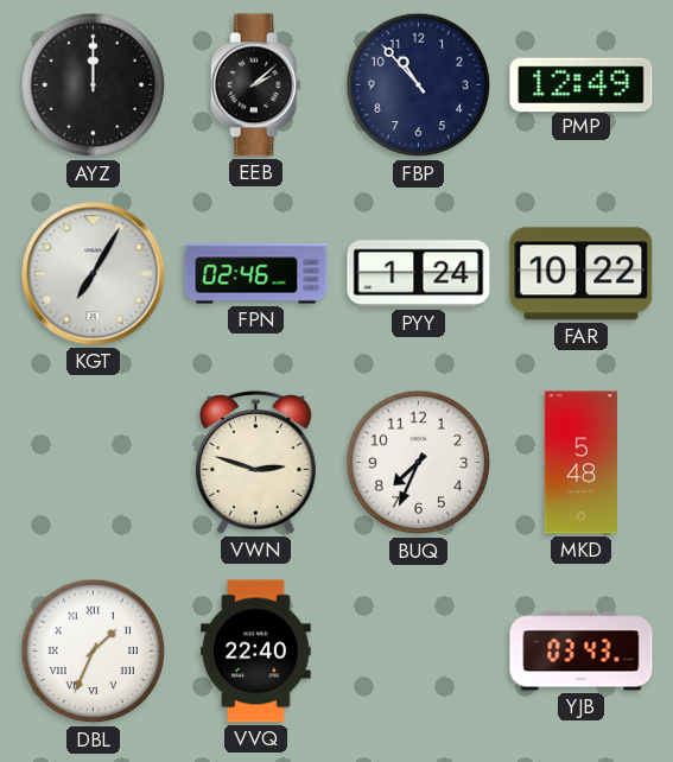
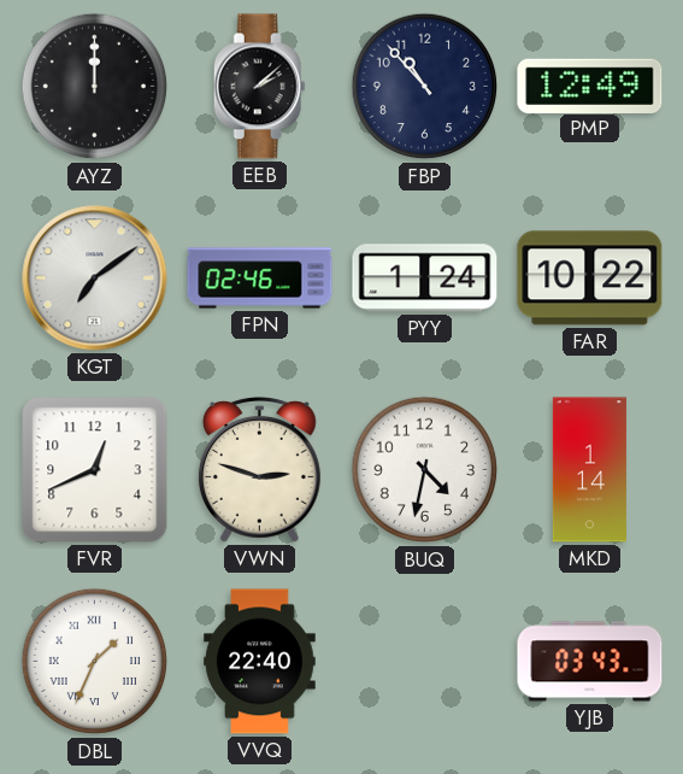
KGT: 7:05 -> 7:09
FVR: none -> 12:41
BUQ: 7:34 -> 4:32
MKD: 5:48 -> 1:14
